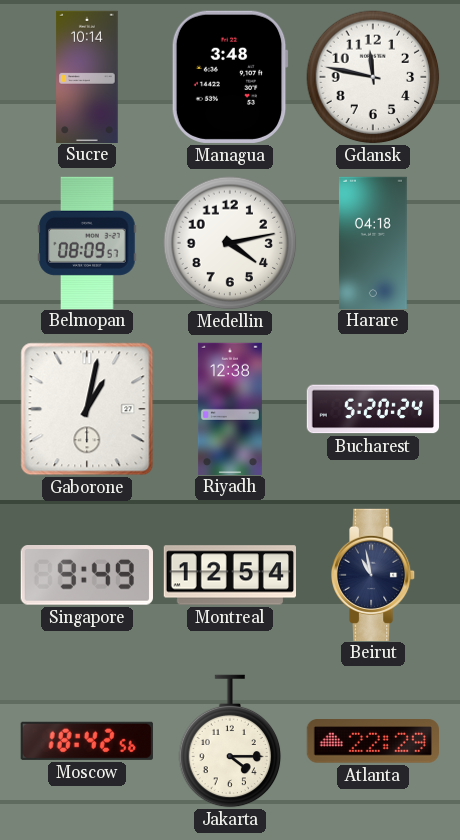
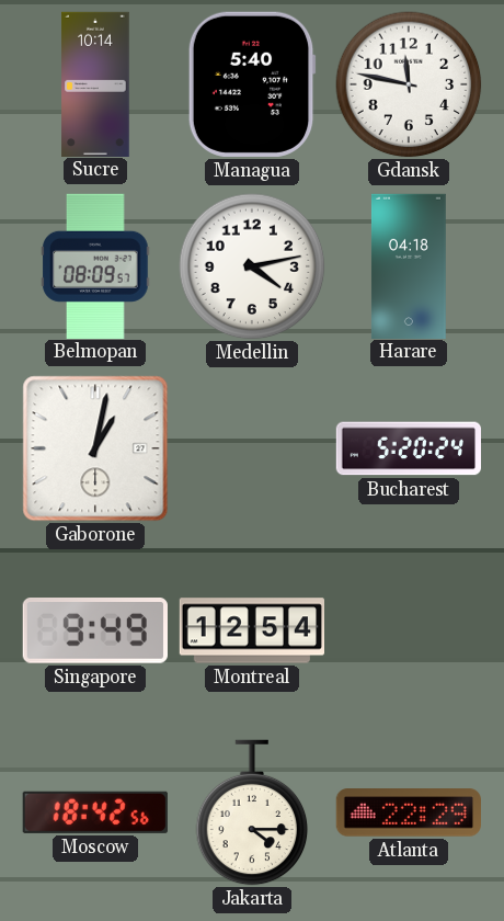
Managua: 3:48 -> 5:40
Riyadh: 12:38 -> none
Beirut: 10:58 -> none
